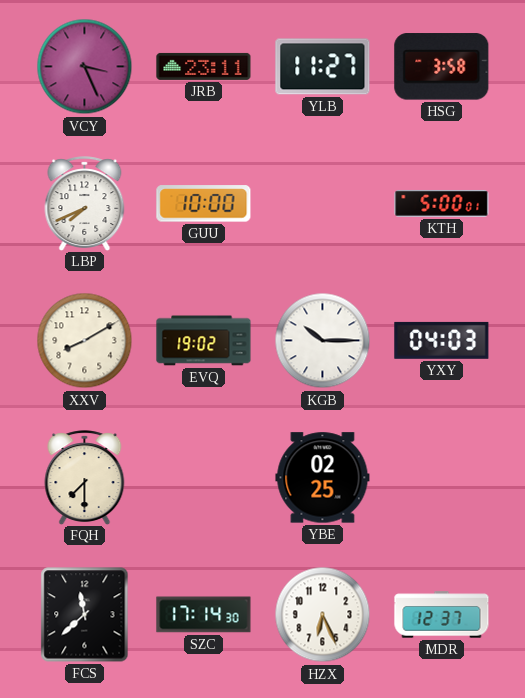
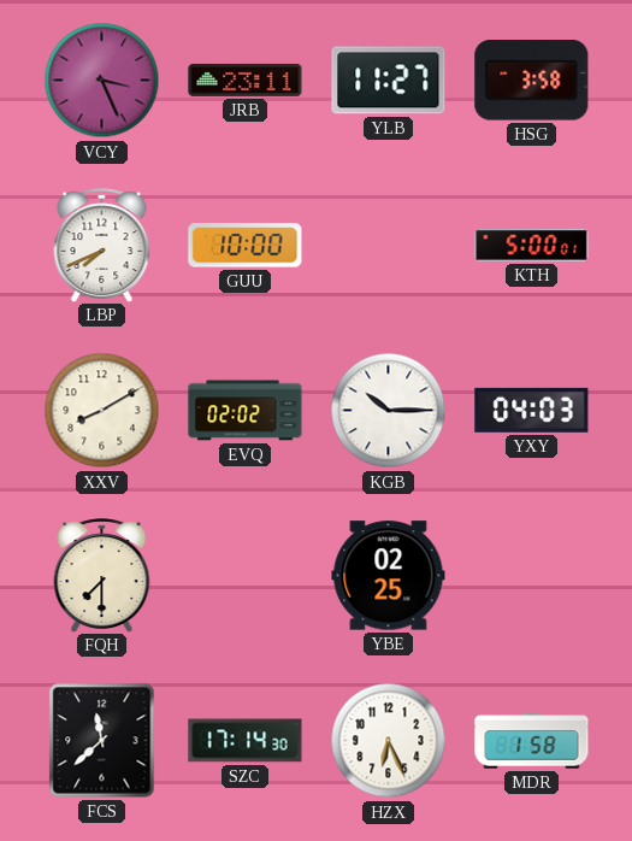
EVQ: 19:02 -> 02:02
MDR: 12:37 -> 1:58
